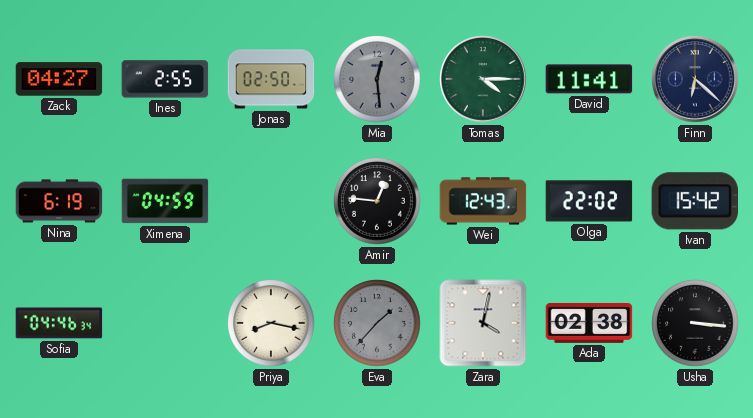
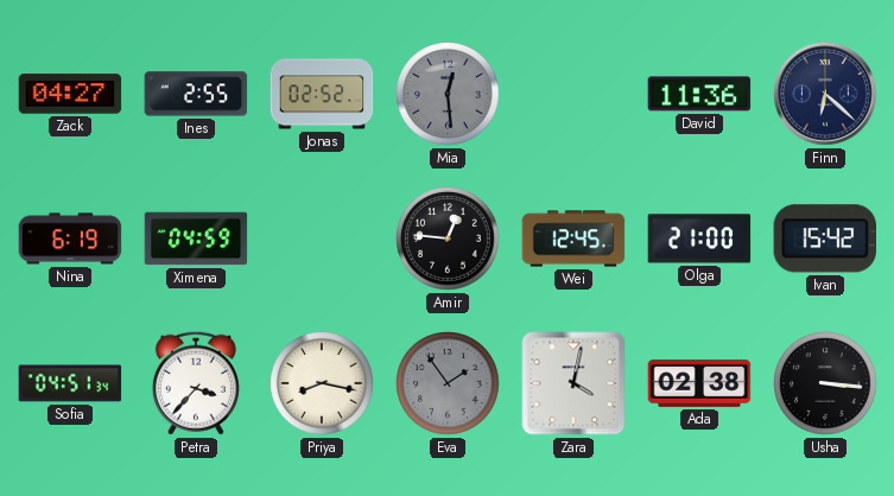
Jonas: 02:50 -> 02:52
Tomas: 4:15 -> none
David: 11:41 -> 11:36
Wei: 12:43 -> 12:45
Olga: 22:02 -> 21:00
Sofia: 04:46 -> 04:51
Petra: none -> 3:37
Eva: 1:37 -> 1:54
